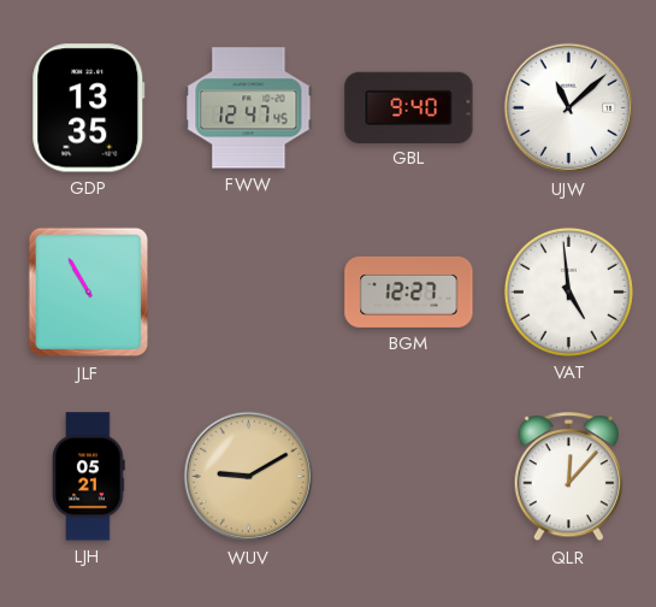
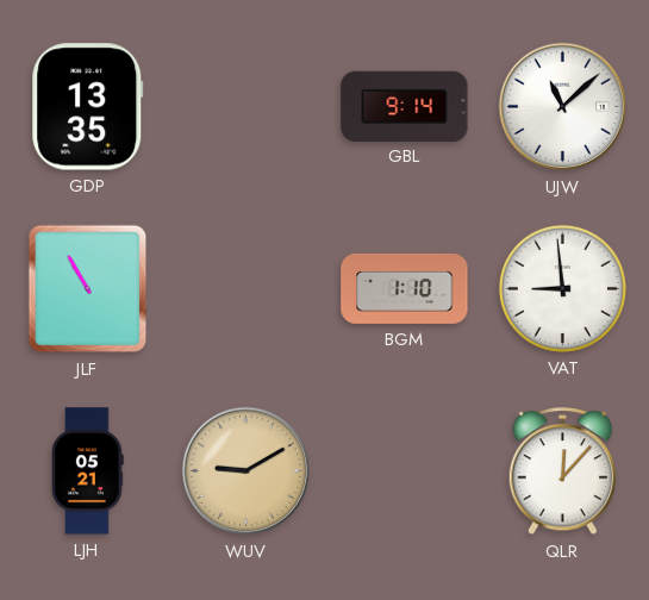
FWW: 12:47 -> none
GBL: 9:40 -> 9:14
BGM: 12:27 -> 1:10
VAT: 4:59 -> 8:59
